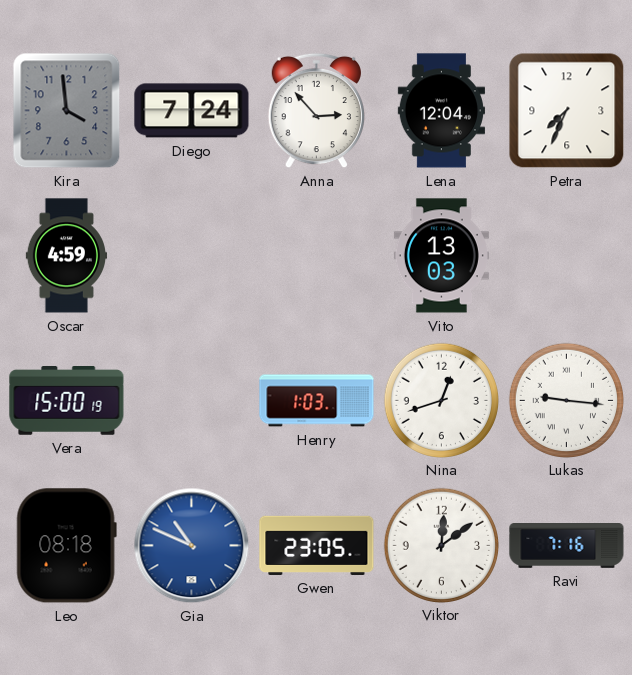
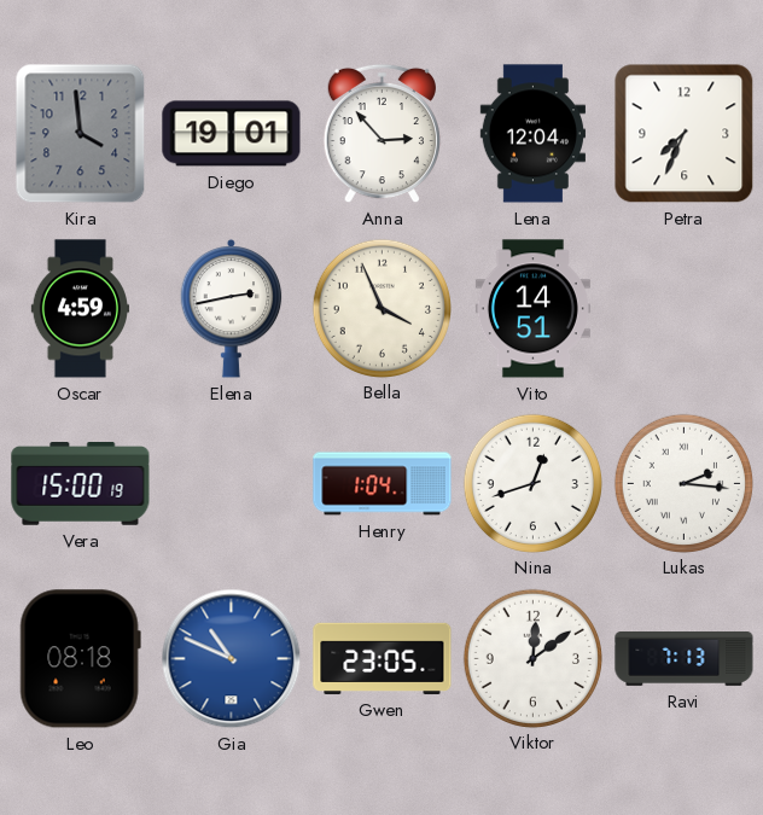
Diego: 7:24 -> 19:01
Elena: none -> 2:43
Bella: none -> 3:56
Vito: 13:03 -> 14:51
Henry: 1:03 -> 1:04
Lukas: 9:16 -> 2:16
Ravi: 7:16 -> 7:13
